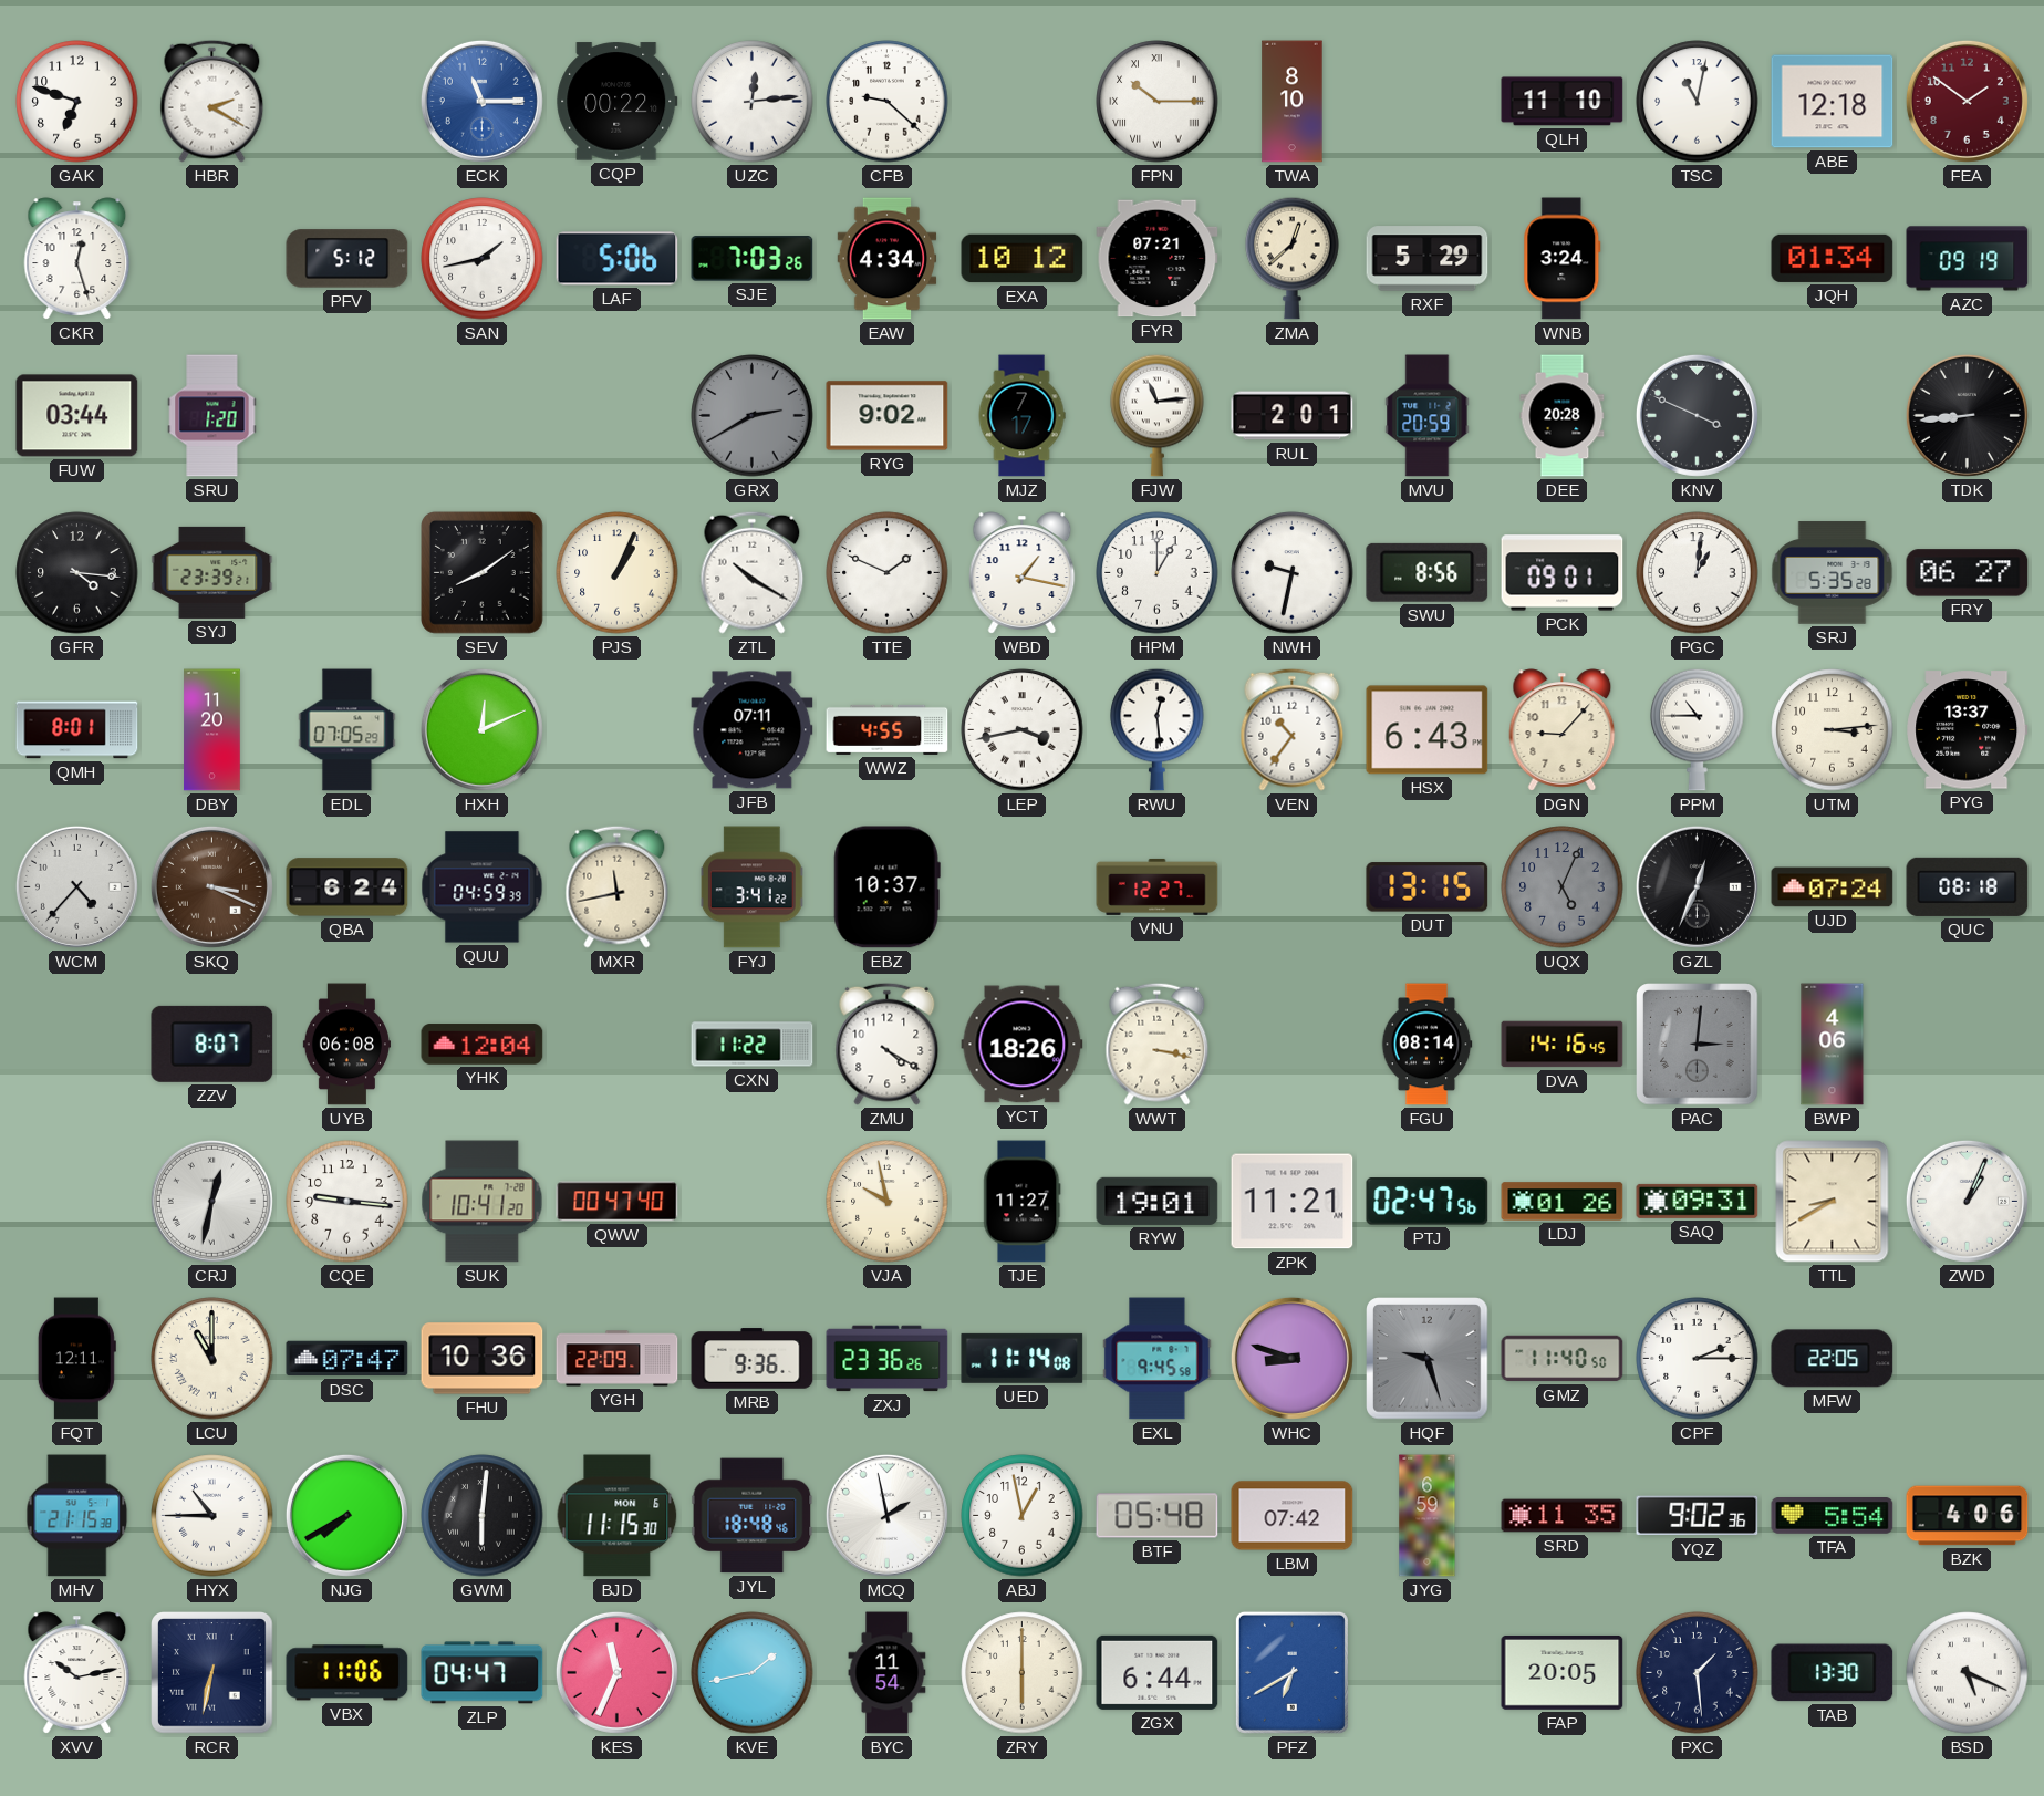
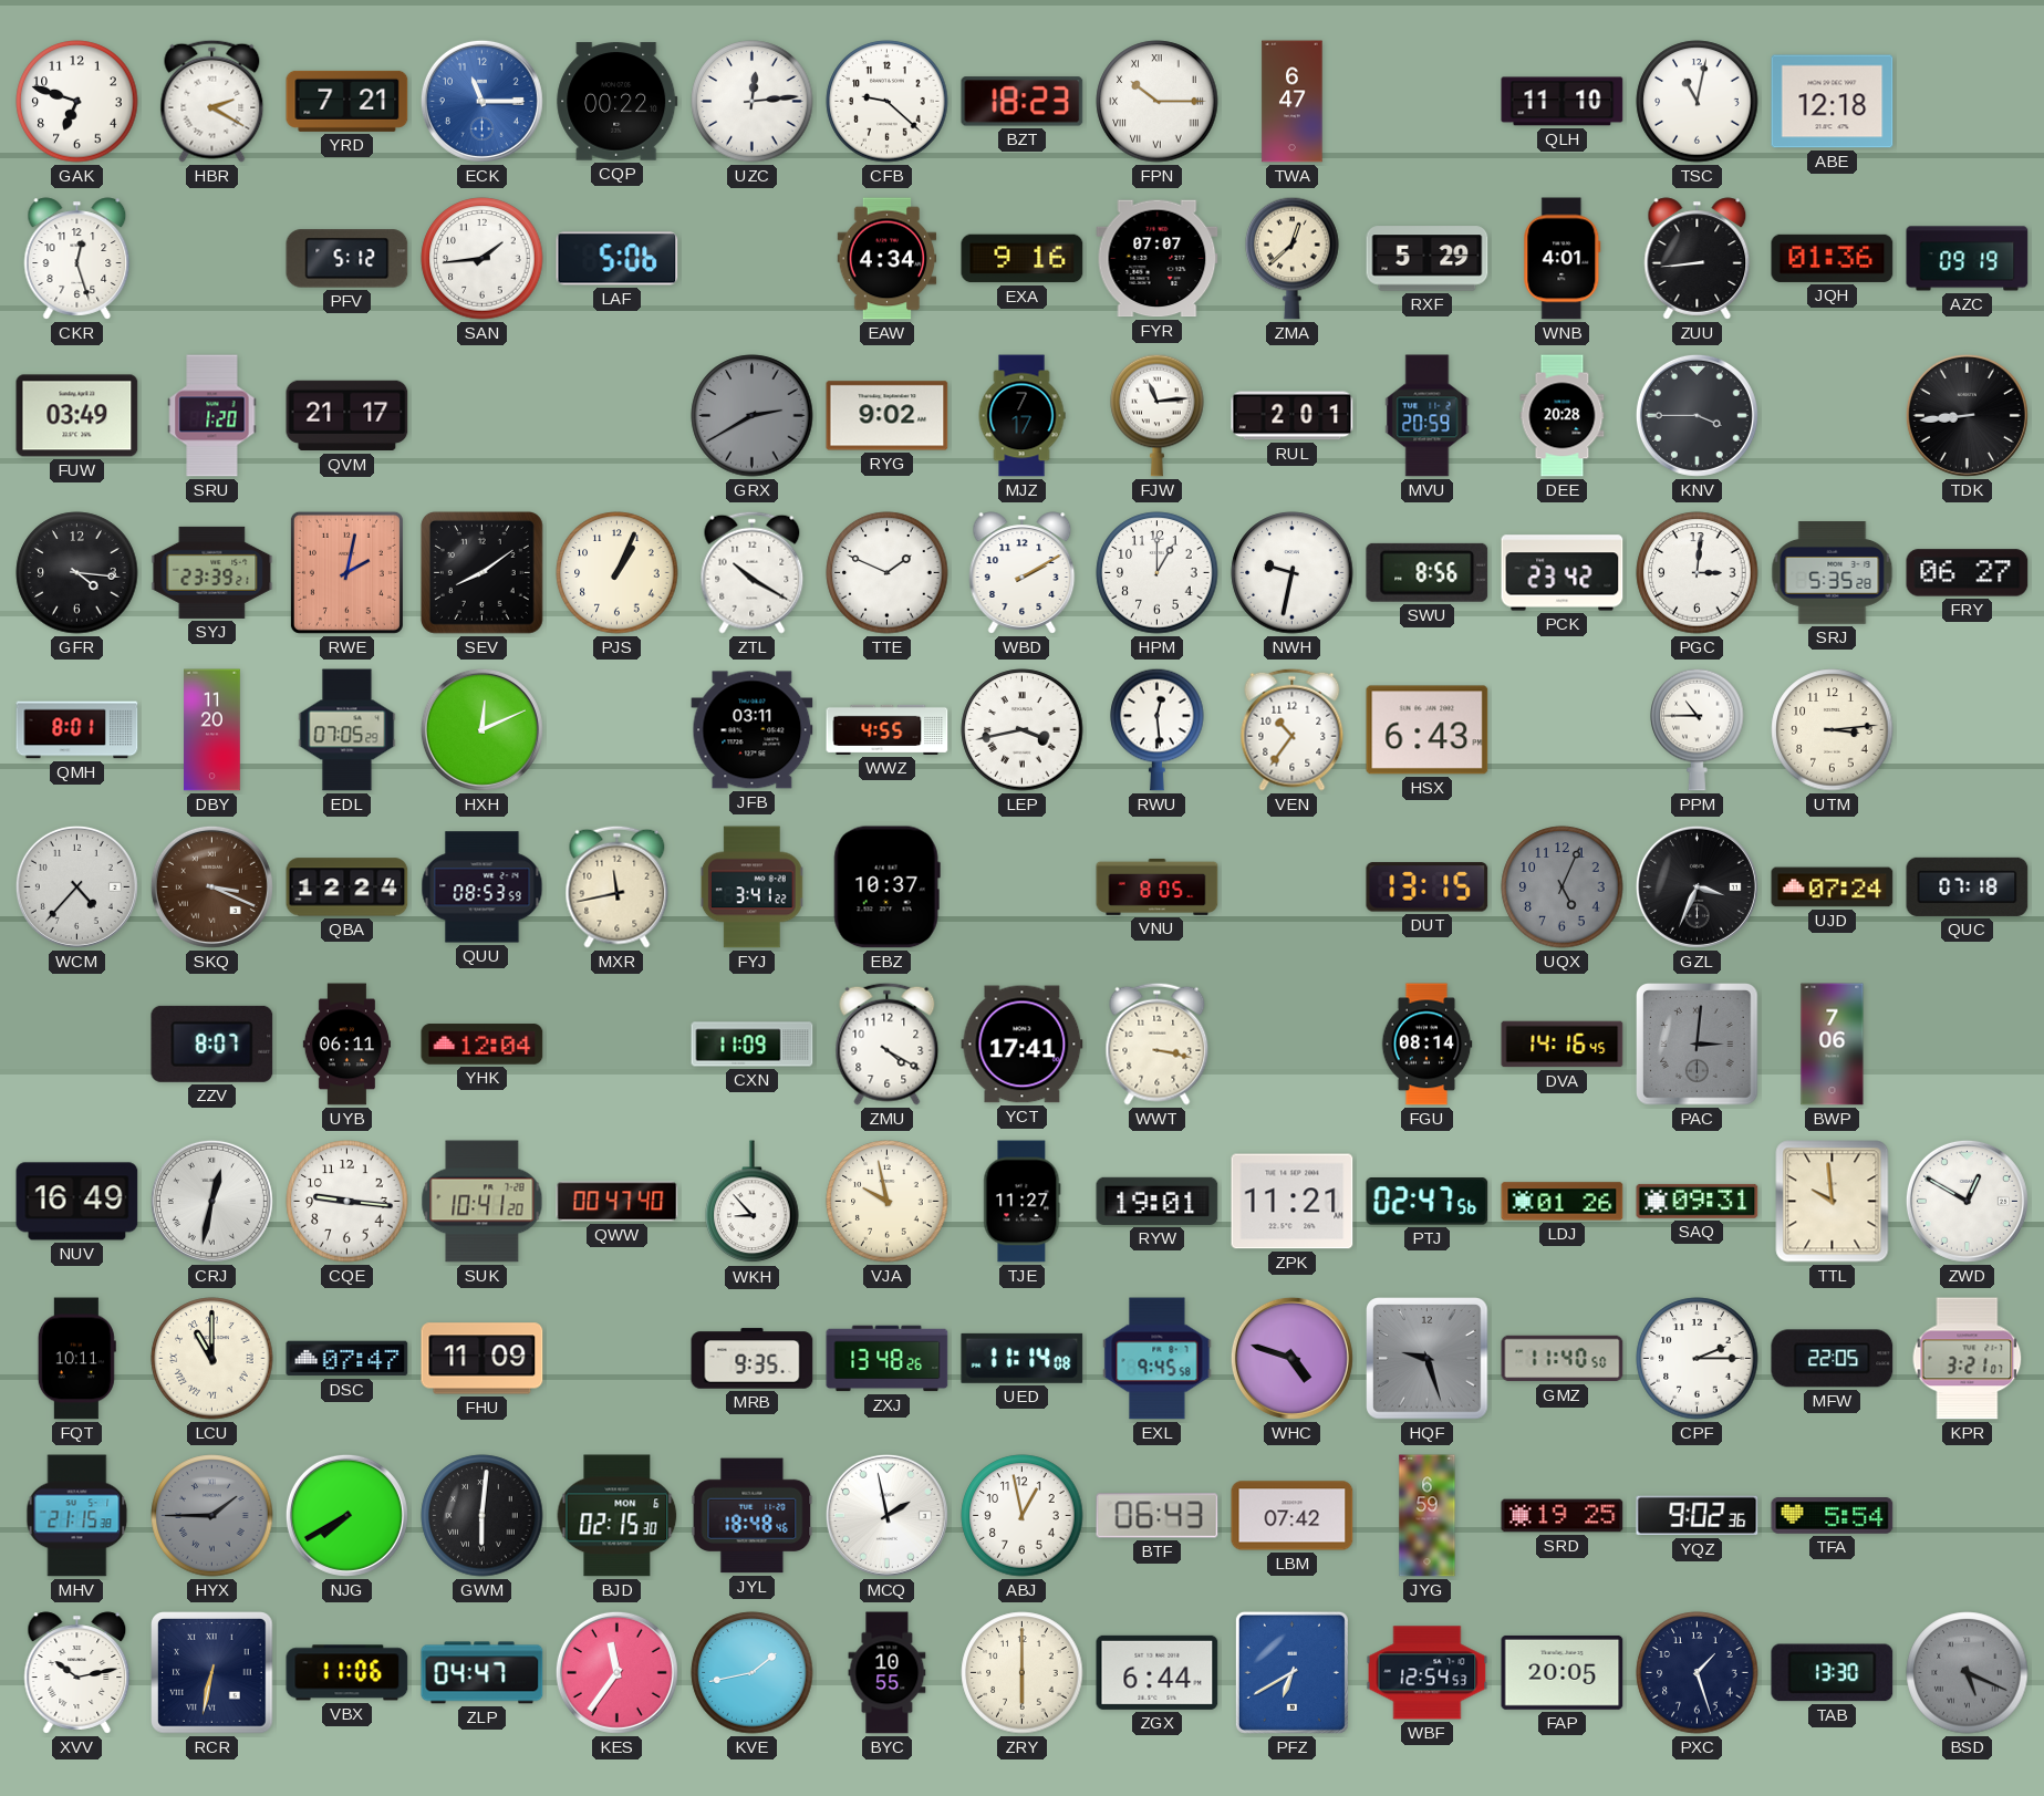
YRD: none -> 7:21
BZT: none -> 18:23
TWA: 8:10 -> 6:47
FEA: 1:51 -> none
SAN: 1:43 -> 1:44
SJE: 7:03 -> none
EXA: 10:12 -> 9:16
FYR: 07:21 -> 07:07
WNB: 3:24 -> 4:01
ZUU: none -> 8:44
JQH: 01:34 -> 01:36
FUW: 03:44 -> 03:49
QVM: none -> 21:17
KNV: 3:49 -> 3:45
RWE: none -> 2:02
WBD: 1:17 -> 2:10
PCK: 09:01 -> 23:42
PGC: 1:01 -> 3:01
JFB: 07:11 -> 03:11
DGN: 9:07 -> none
PYG: 13:37 -> none
QBA: 6:24 -> 12:24
QUU: 04:59 -> 08:53
VNU: 12:27 -> 8:05
GZL: 12:34 -> 3:34
QUC: 08:18 -> 07:18
UYB: 06:08 -> 06:11
CXN: 11:22 -> 11:09
YCT: 18:26 -> 17:41
BWP: 4:06 -> 7:06
NUV: none -> 16:49
WKH: none -> 8:53
TTL: 8:40 -> 9:59
ZWD: 1:04 -> 12:50
FQT: 12:11 -> 10:11
FHU: 10:36 -> 11:09
YGH: 22:09 -> none
MRB: 9:36 -> 9:35
ZXJ: 23:36 -> 13:48
WHC: 8:48 -> 4:48
KPR: none -> 3:21
HYX: 10:45 -> 1:45
HYX dial: white -> grey
BJD: 11:15 -> 02:15
BTF: 05:48 -> 06:43
SRD: 11:35 -> 19:25
BZK: 4:06 -> none
KES: 11:34 -> 11:36
BYC: 11:54 -> 10:55
WBF: none -> 12:54
PXC: 1:29 -> 1:27
BSD dial: white -> grey
